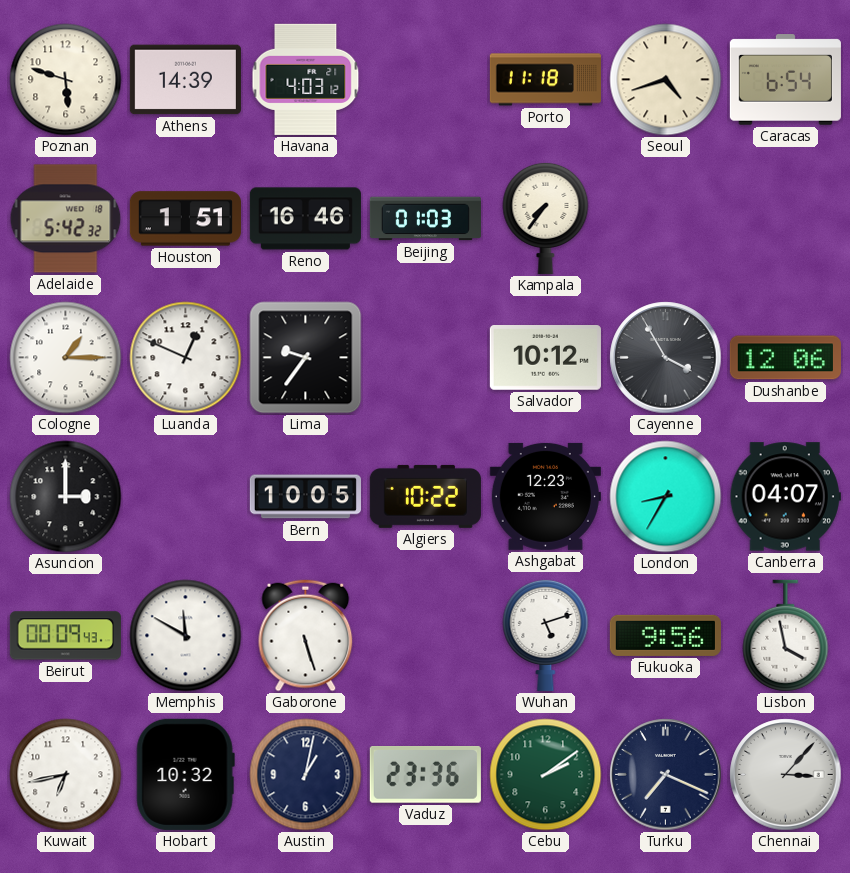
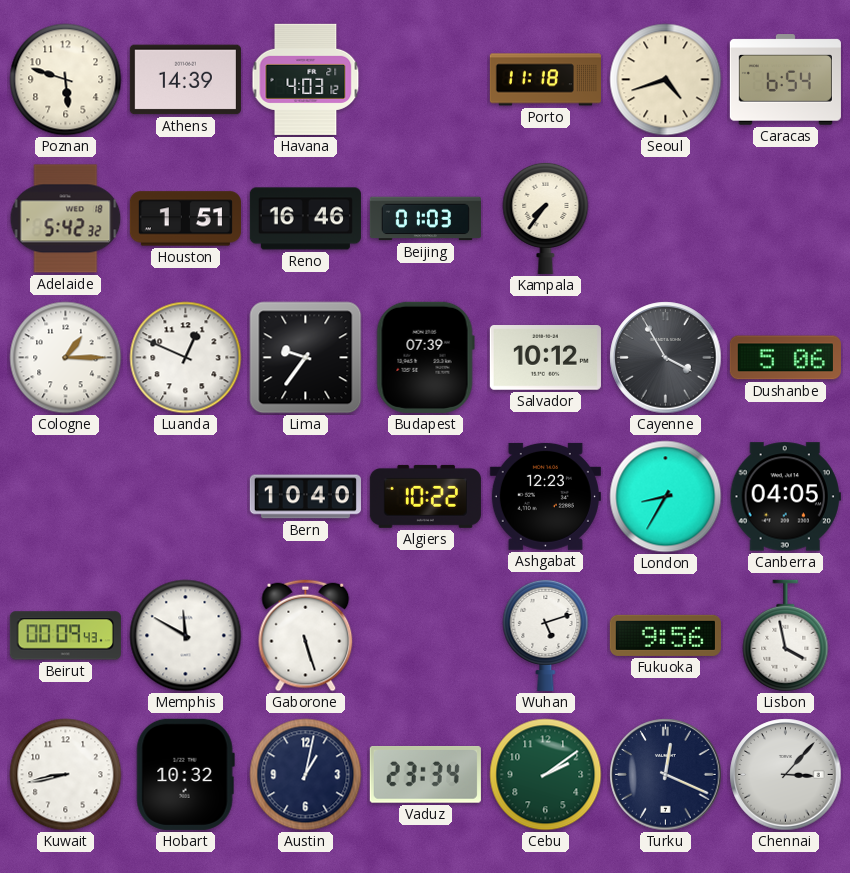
Budapest: none -> 07:39
Dushanbe: 12:06 -> 5:06
Asuncion: 3:00 -> none
Bern: 10:05 -> 10:40
Canberra: 04:07 -> 04:05
Kuwait: 6:43 -> 8:43
Vaduz: 23:36 -> 23:34
Turku: 7:19 -> 12:19
